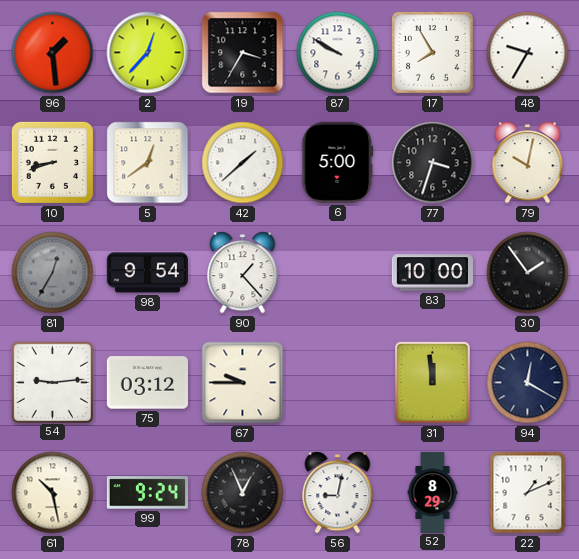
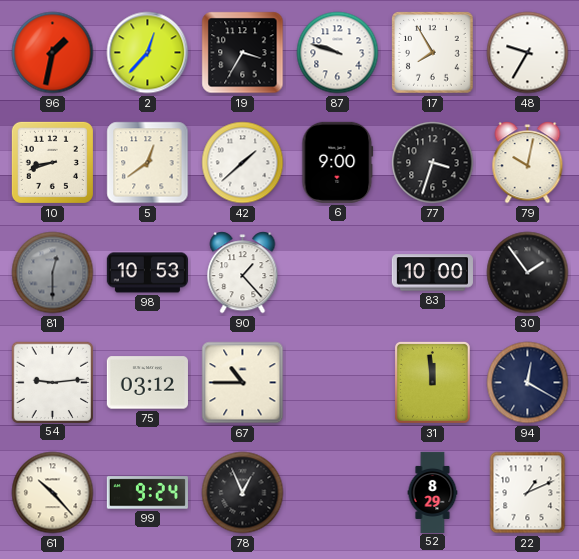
96: 1:29 -> 1:32
87: 9:50 -> 9:48
6: 5:00 -> 9:00
81: 12:35 -> 12:30
98: 9:54 -> 10:53
67: 9:45 -> 10:45
61: 10:28 -> 10:23
56: 9:02 -> none
